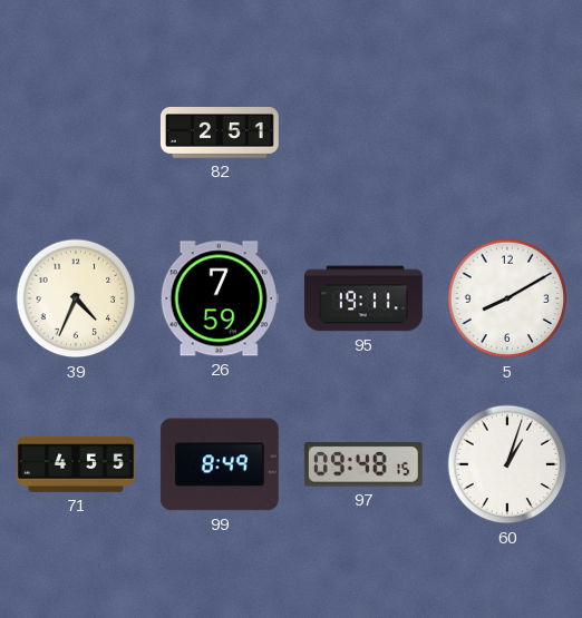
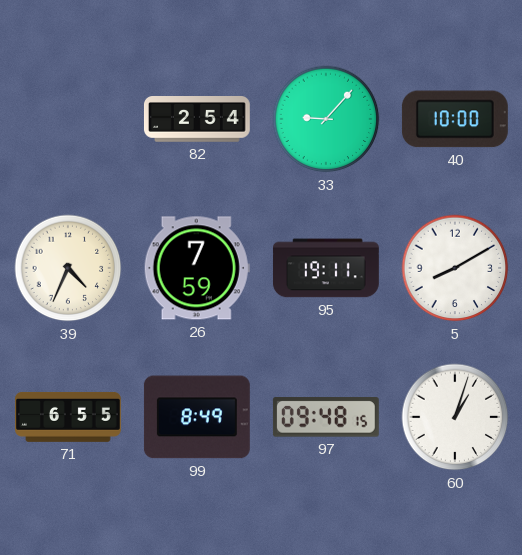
82: 2:51 -> 2:54
33: none -> 9:07
40: none -> 10:00
71: 4:55 -> 6:55
